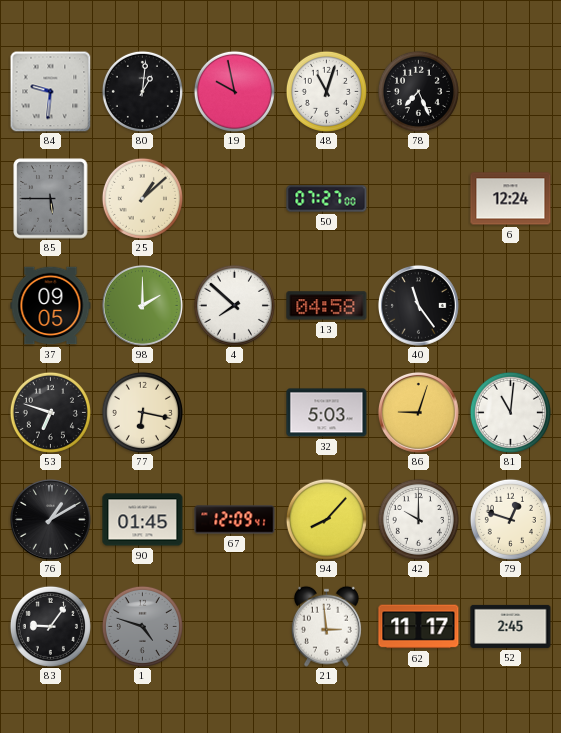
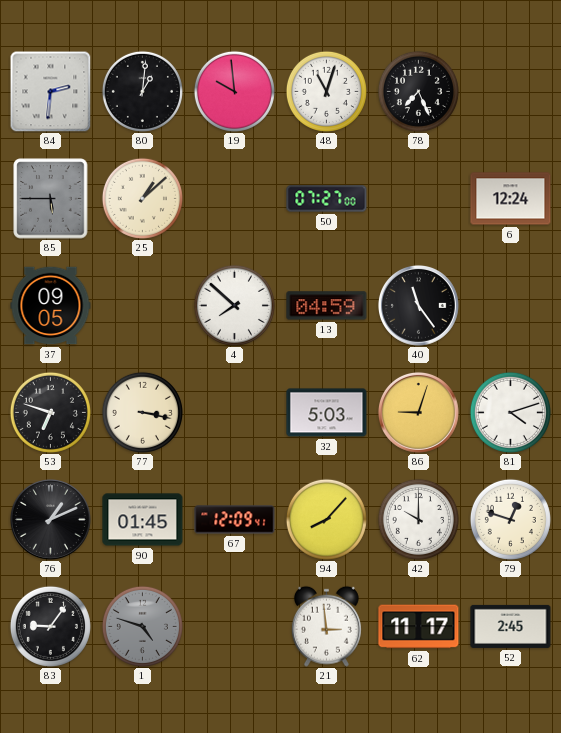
84: 9:31 -> 2:31
19: 9:58 -> 9:59
98: 2:00 -> none
13: 04:58 -> 04:59
77: 6:17 -> 3:17
81: 11:01 -> 4:12
76: 1:10 -> 1:11
